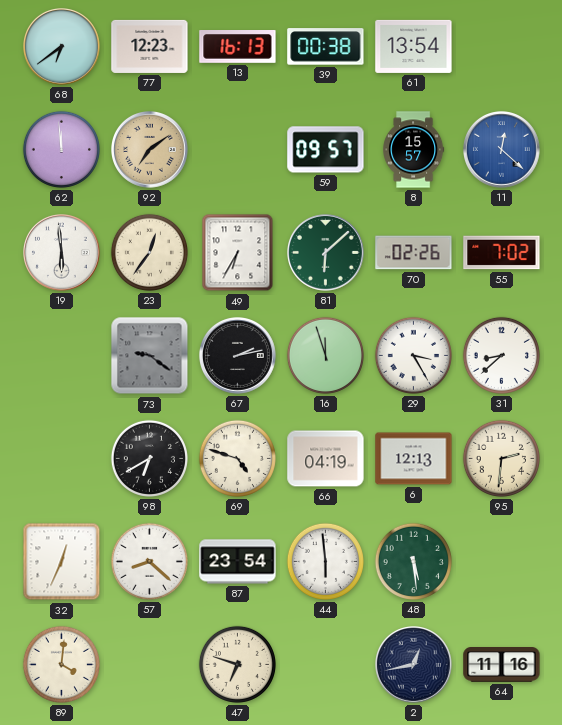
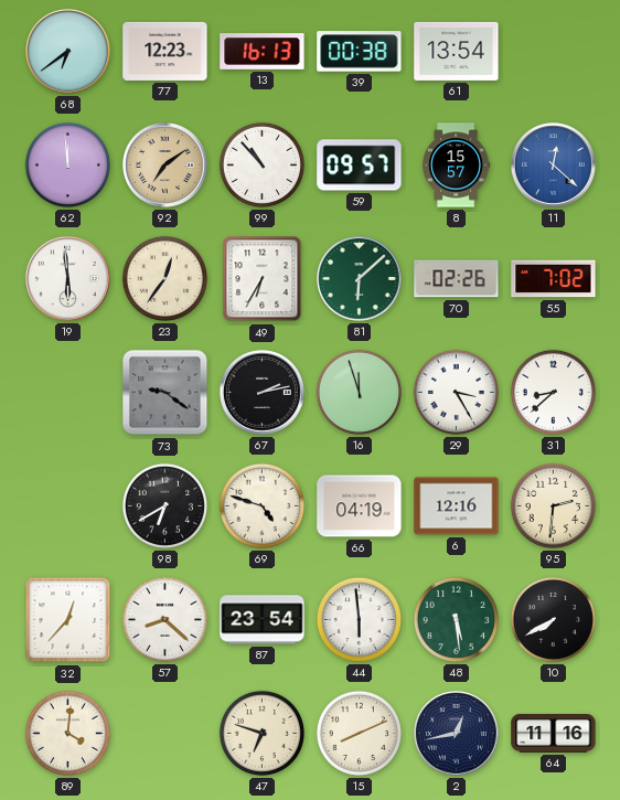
99: none -> 10:53
6: 12:13 -> 12:16
32: 12:34 -> 12:37
10: none -> 7:40
15: none -> 8:11
